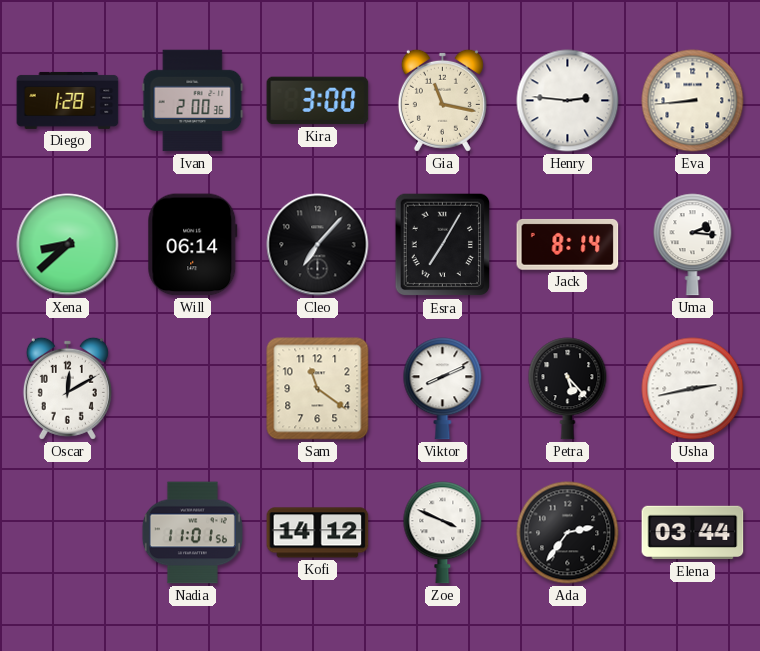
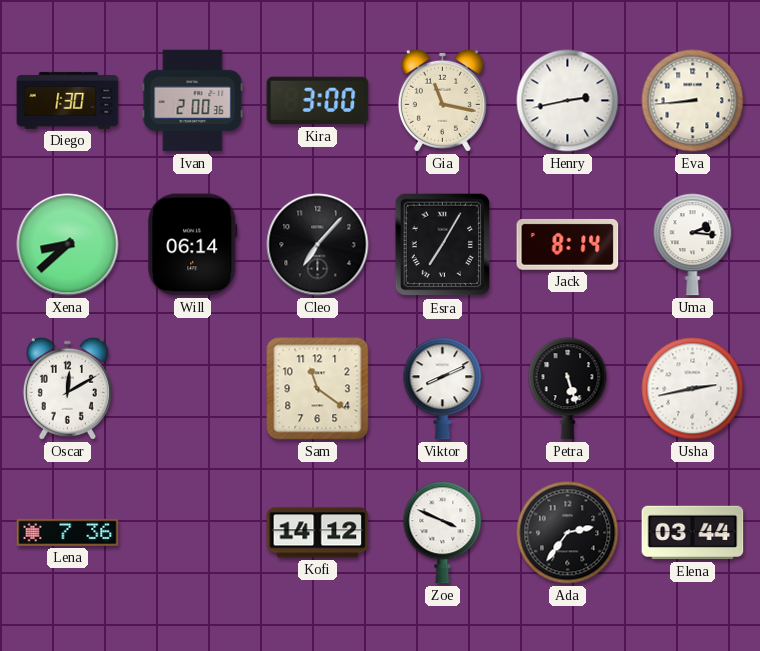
Diego: 1:28 -> 1:30
Henry: 2:46 -> 2:43
Petra: 5:23 -> 5:27
Lena: none -> 7:36
Nadia: 11:01 -> none
